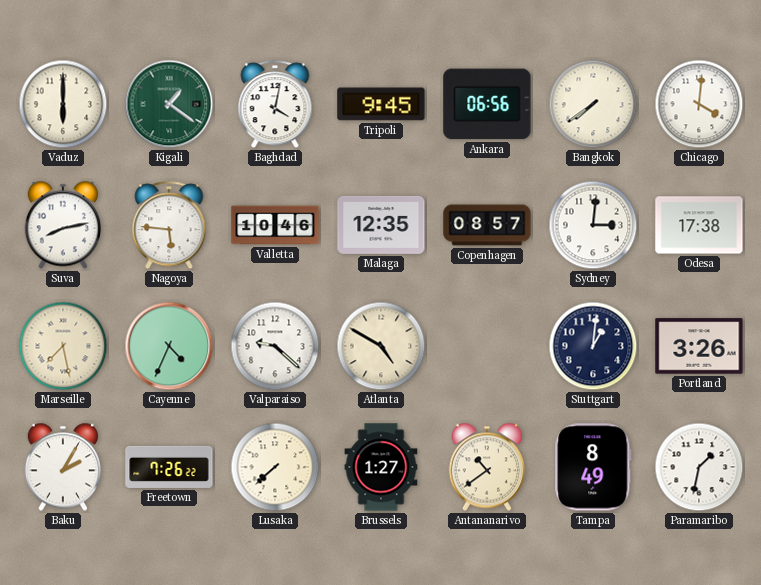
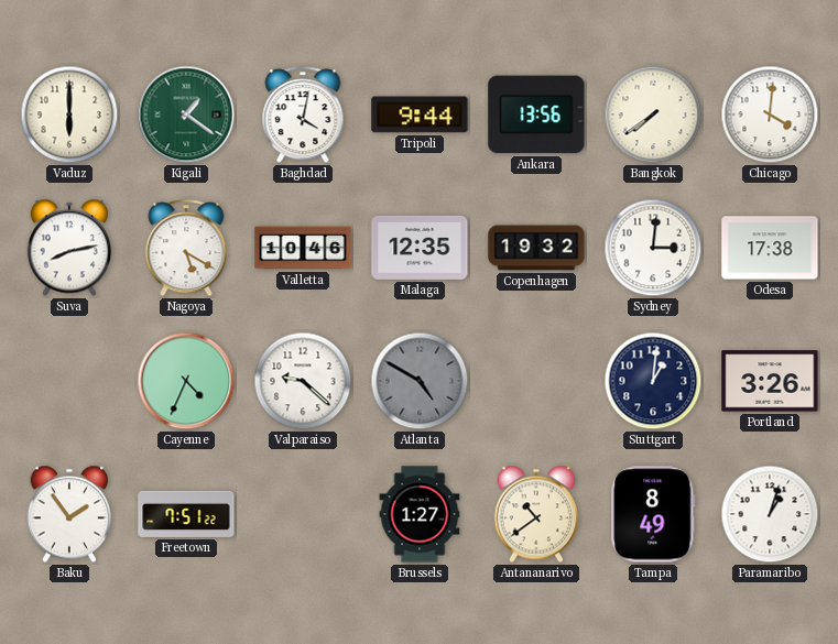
Tripoli: 9:45 -> 9:44
Ankara: 06:56 -> 13:56
Nagoya: 5:46 -> 5:20
Copenhagen: 08:57 -> 19:32
Marseille: 7:28 -> none
Atlanta dial: cream -> grey
Baku: 2:05 -> 1:54
Freetown: 7:26 -> 7:51
Lusaka: 7:38 -> none
Paramaribo: 1:32 -> 1:03
